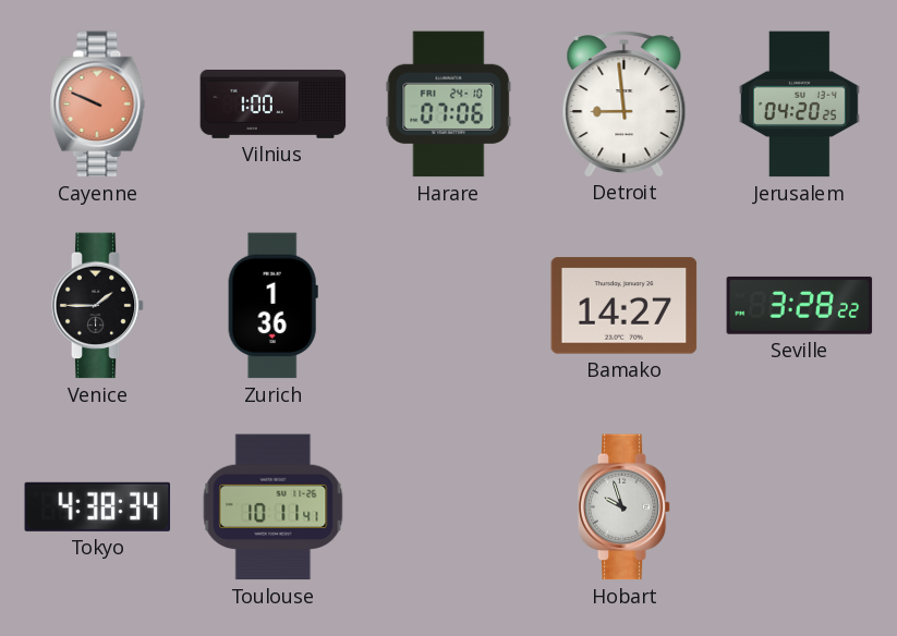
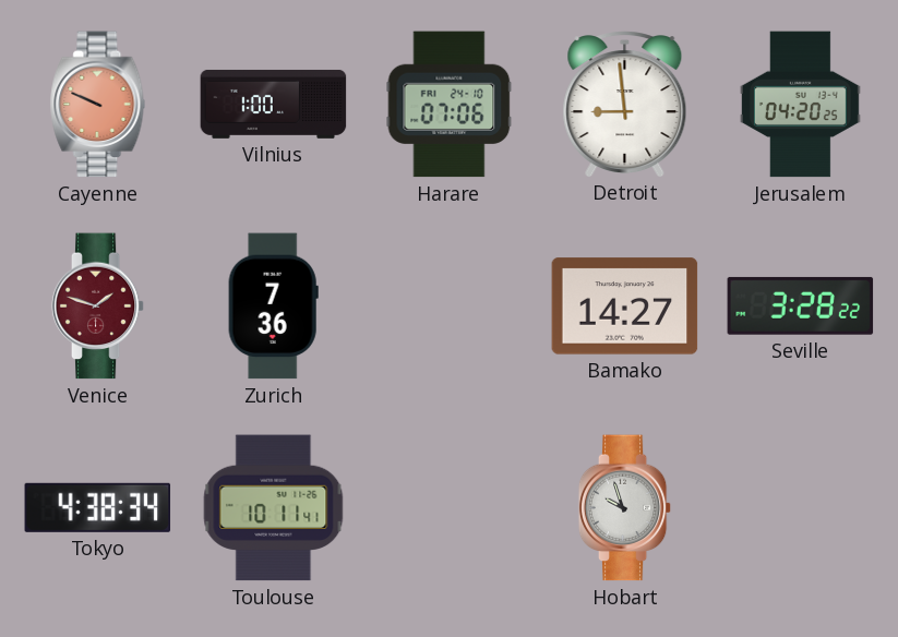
Venice: 1:45 -> 1:48
Venice dial: black -> burgundy
Zurich: 1:36 -> 7:36
